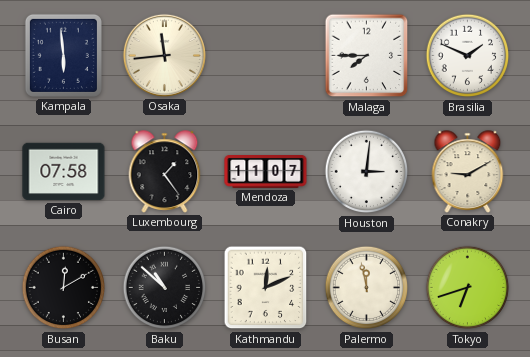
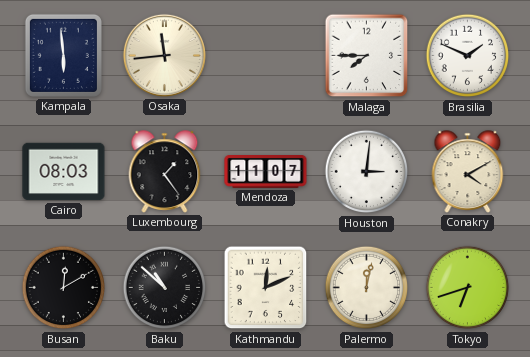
Cairo: 07:58 -> 08:03
Conakry: 9:10 -> 4:10
Palermo: 11:58 -> 12:02
